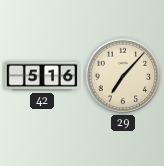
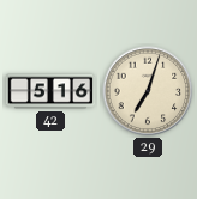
29: 7:07 -> 7:03
